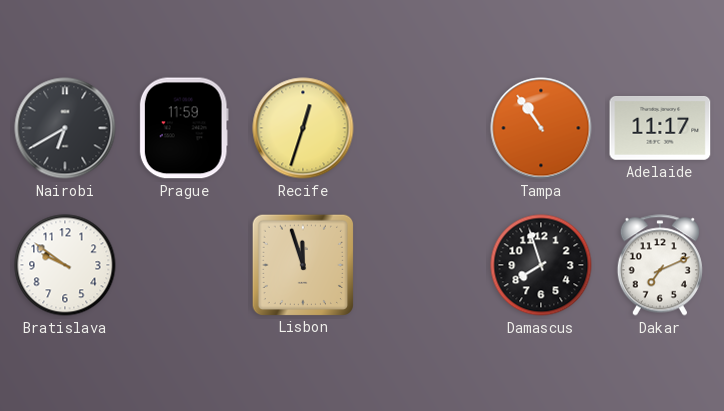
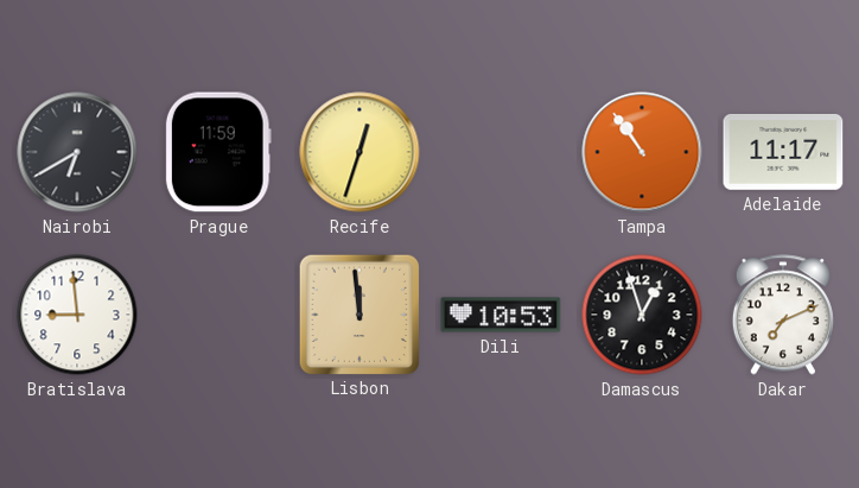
Bratislava: 9:51 -> 8:59
Lisbon: 11:57 -> 11:59
Dili: none -> 10:53
Damascus: 7:57 -> 12:57
